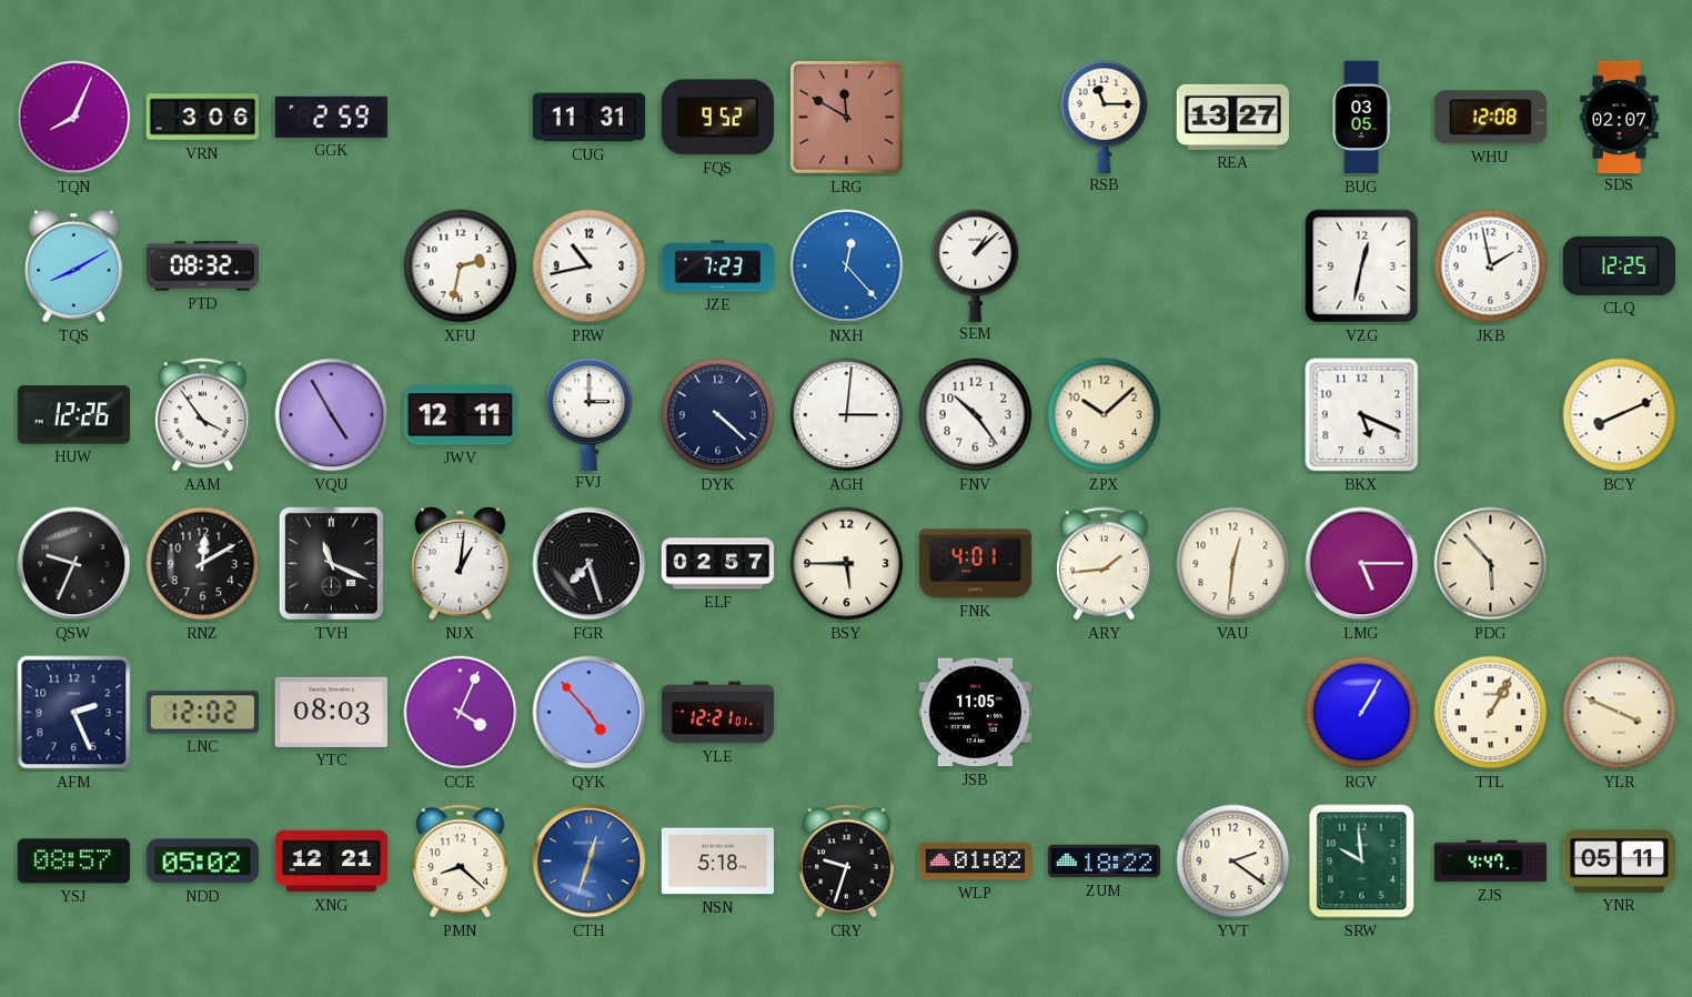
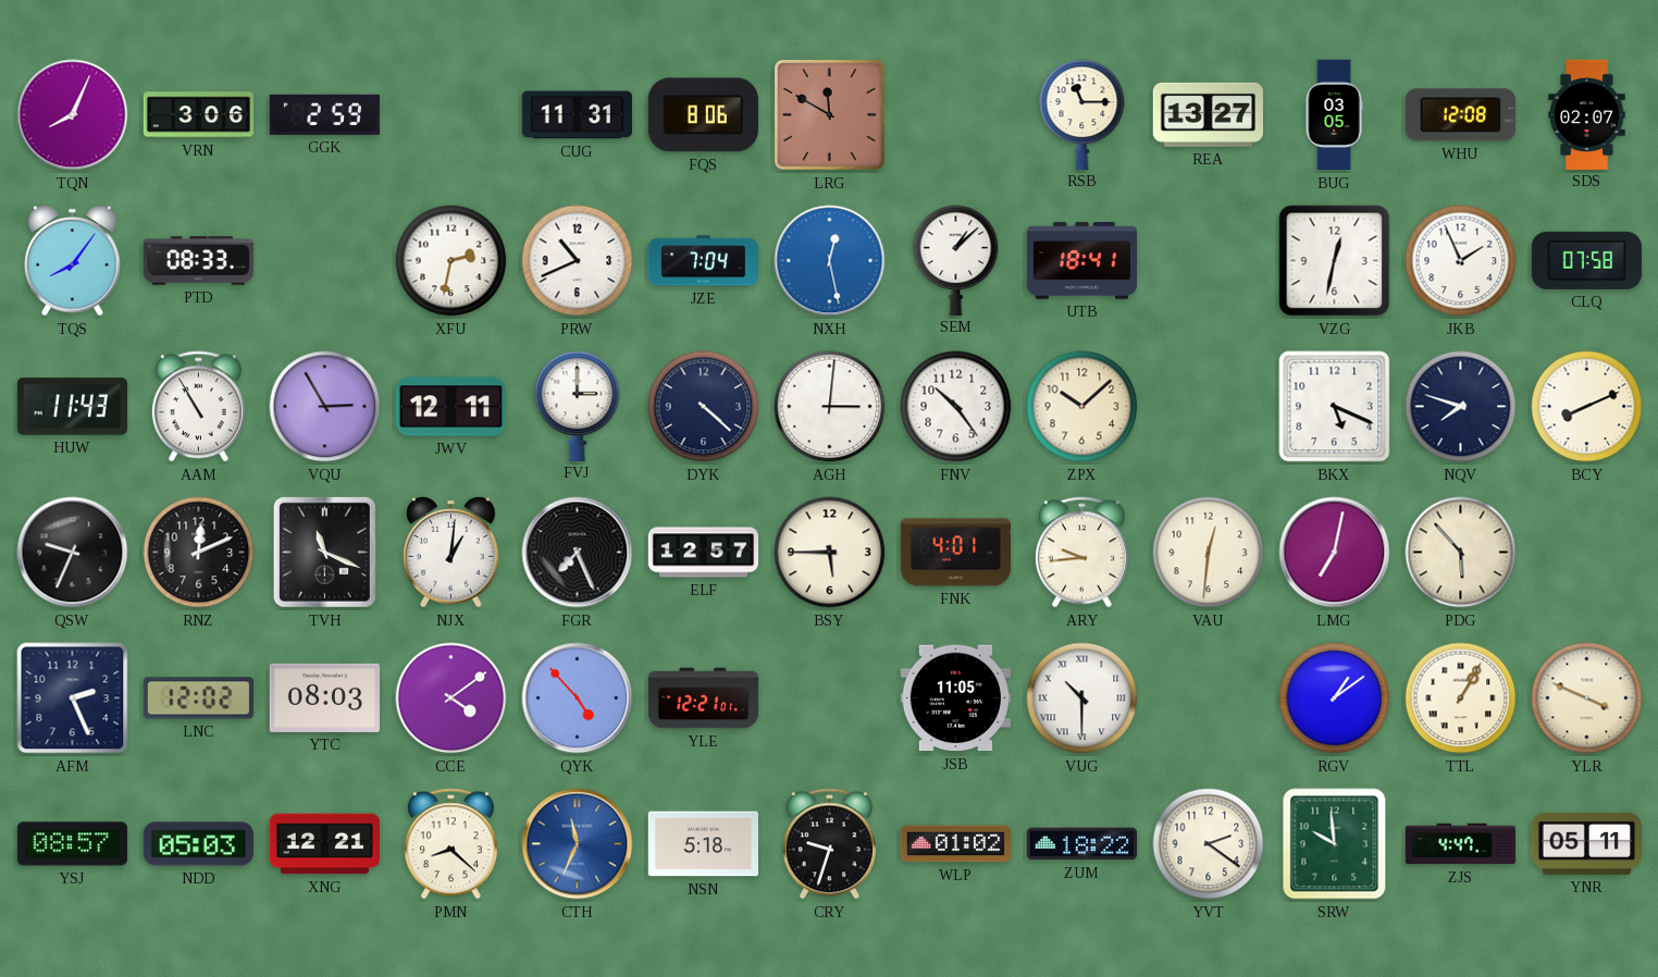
FQS: 9:52 -> 8:06
TQS: 8:10 -> 8:06
PTD: 08:32 -> 08:33
PRW: 10:43 -> 10:41
JZE: 7:23 -> 7:04
NXH: 12:23 -> 12:28
UTB: none -> 18:41
JKB: 1:58 -> 1:56
CLQ: 12:25 -> 07:58
HUW: 12:26 -> 11:43
AAM: 3:54 -> 10:55
VQU: 4:55 -> 2:55
NQV: none -> 7:48
RNZ: 12:10 -> 12:11
FGR: 7:27 -> 7:26
ELF: 02:57 -> 12:57
ARY: 1:44 -> 9:44
LMG: 5:15 -> 7:02
CCE: 4:04 -> 4:09
VUG: none -> 10:30
RGV: 1:05 -> 1:09
NDD: 05:02 -> 05:03
CTH: 12:33 -> 11:34
